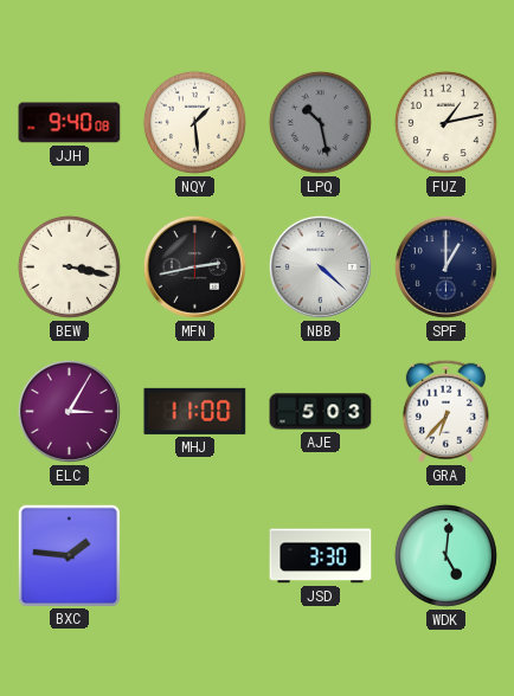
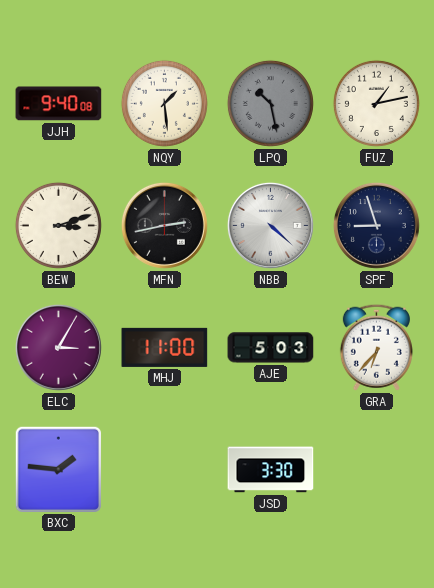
BEW: 3:17 -> 3:12
SPF: 1:00 -> 8:57
WDK: 5:01 -> none
